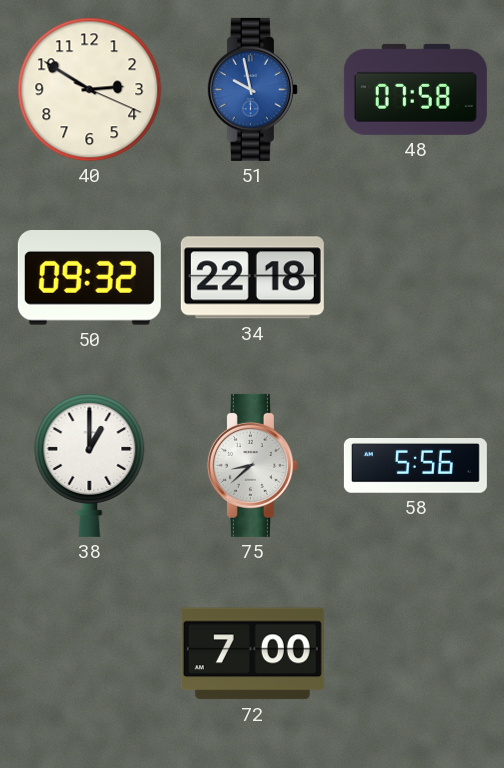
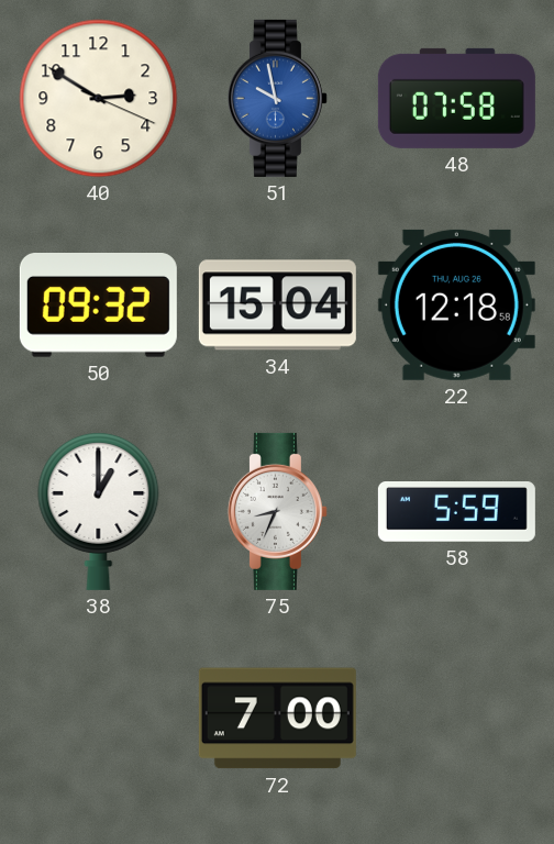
34: 22:18 -> 15:04
22: none -> 12:18
75: 8:38 -> 8:34
58: 5:56 -> 5:59
